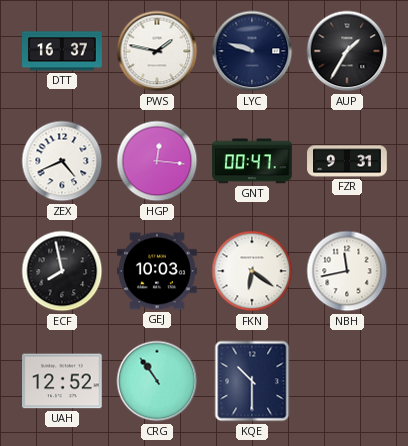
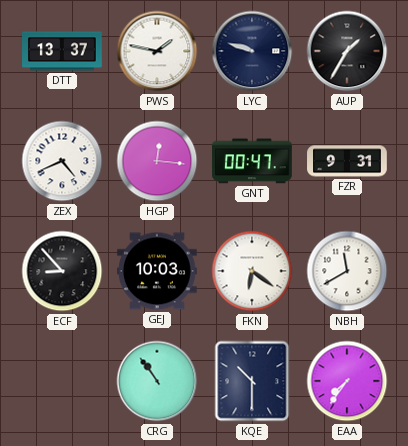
DTT: 16:37 -> 13:37
ECF: 7:58 -> 8:53
NBH: 11:43 -> 11:40
UAH: 12:52 -> none
EAA: none -> 7:36
